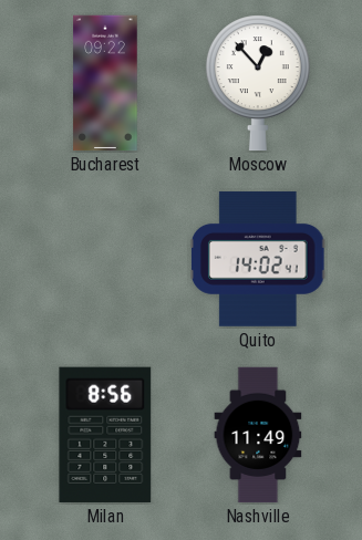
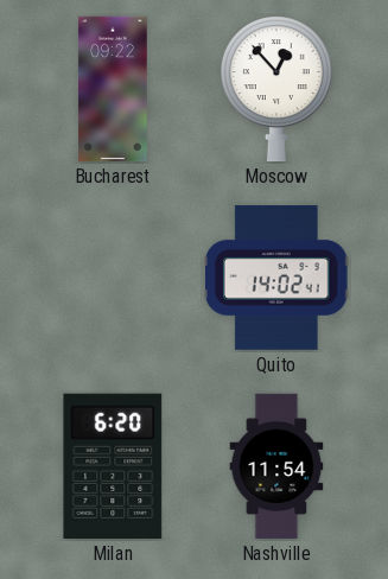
Milan: 8:56 -> 6:20
Nashville: 11:49 -> 11:54
